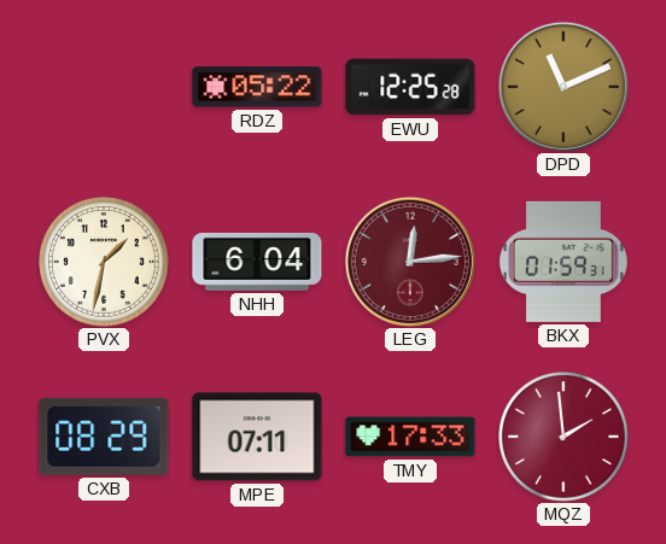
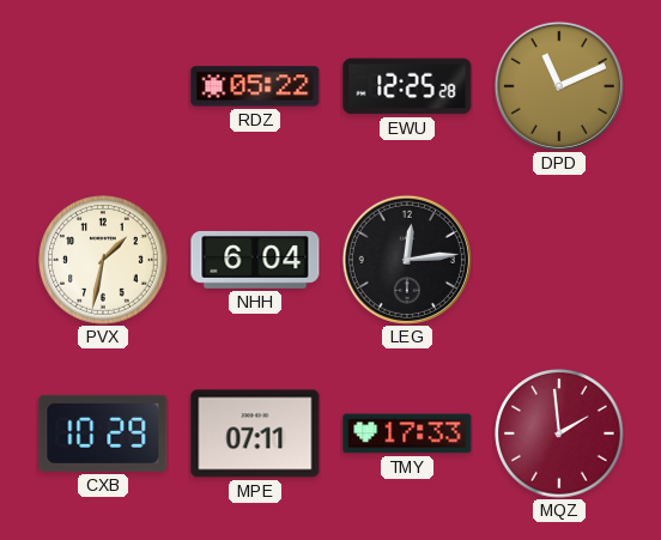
LEG dial: burgundy -> black
BKX: 01:59 -> none
CXB: 08:29 -> 10:29
